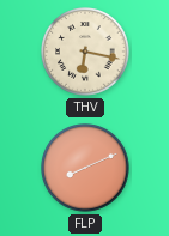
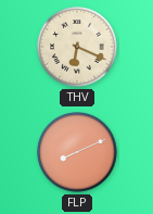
THV: 6:17 -> 6:19
